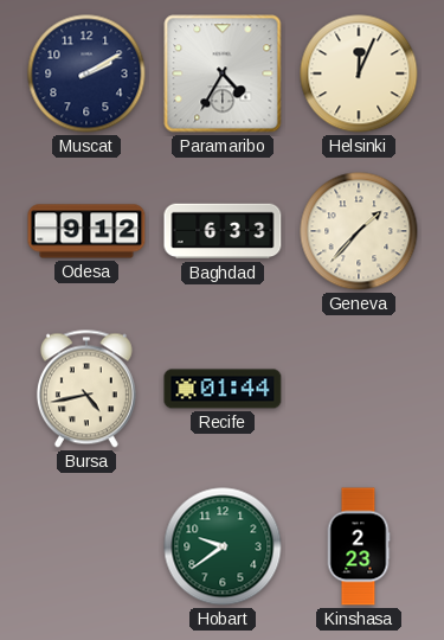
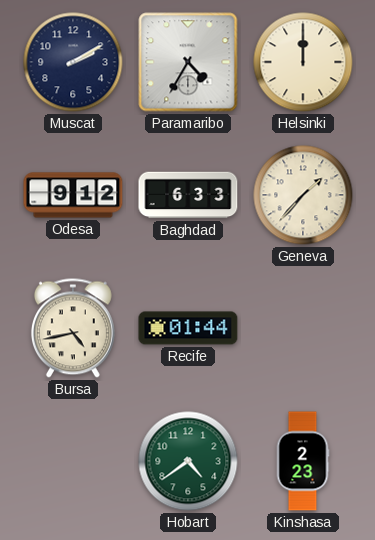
Helsinki: 12:04 -> 12:00
Hobart: 9:39 -> 4:39
